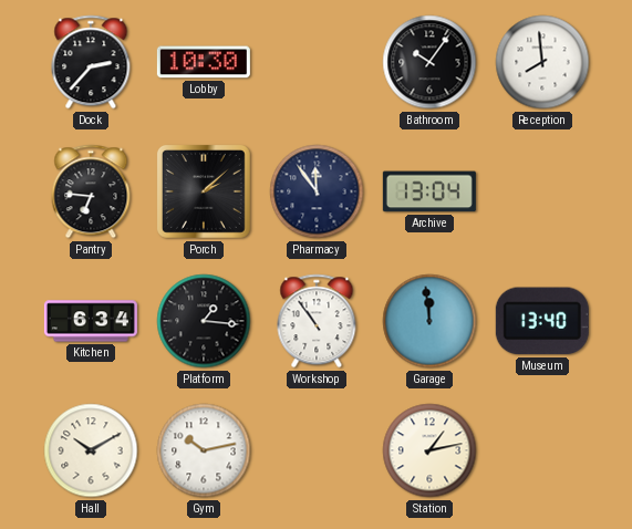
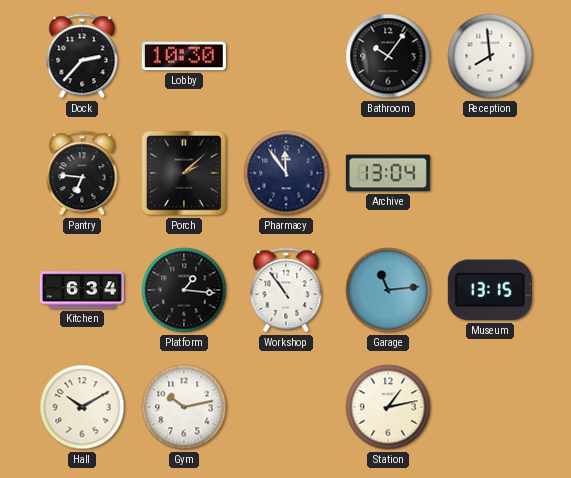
Garage: 11:59 -> 11:14
Museum: 13:40 -> 13:15
